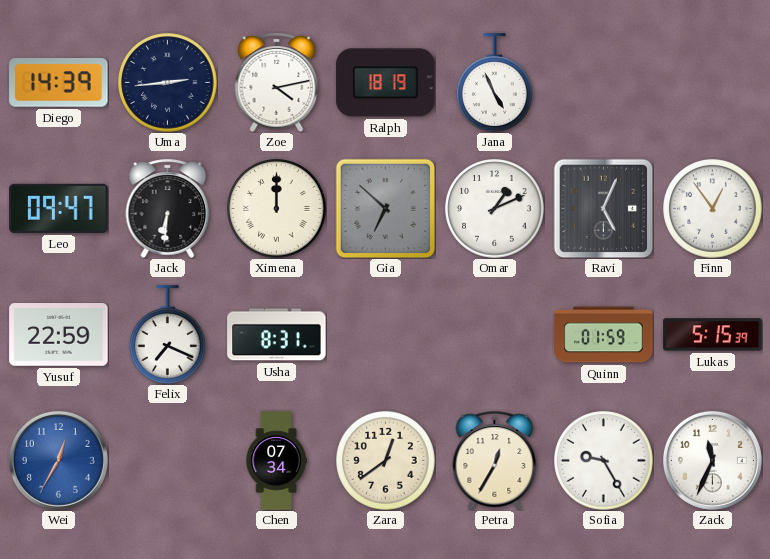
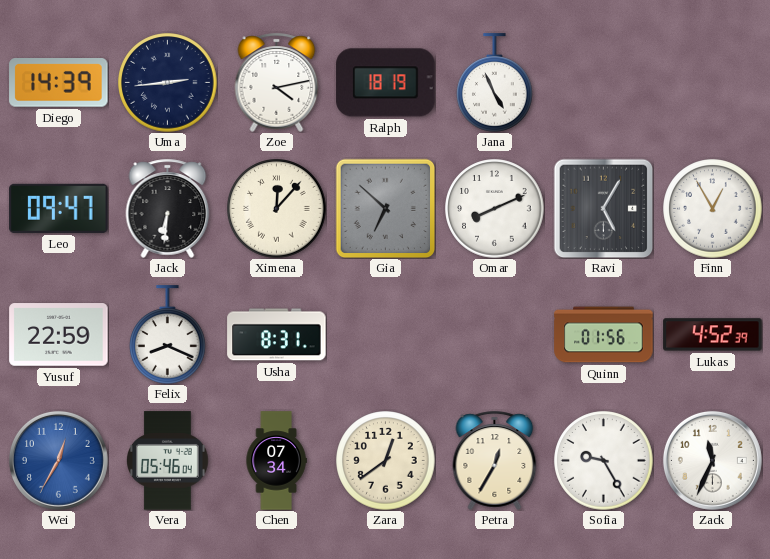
Ximena: 12:00 -> 12:07
Omar: 1:11 -> 8:11
Ravi: 5:04 -> 5:05
Finn: 12:54 -> 12:55
Felix: 7:19 -> 8:19
Quinn: 01:59 -> 01:56
Lukas: 5:15 -> 4:52
Vera: none -> 05:46
